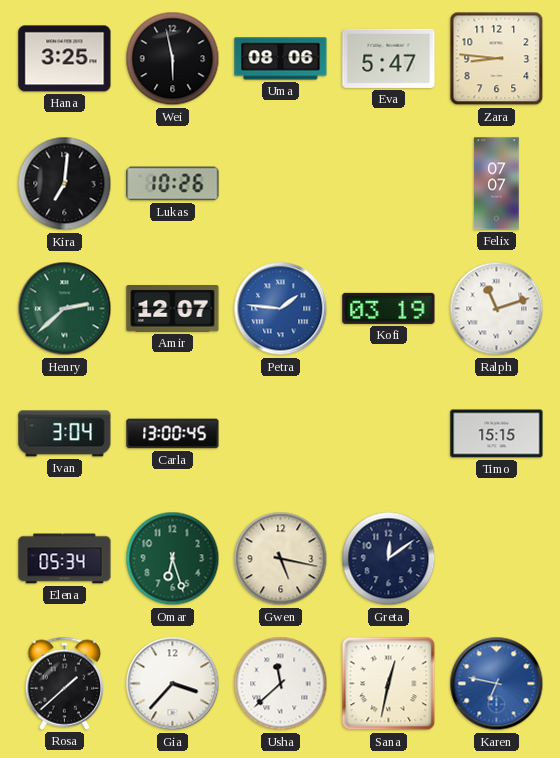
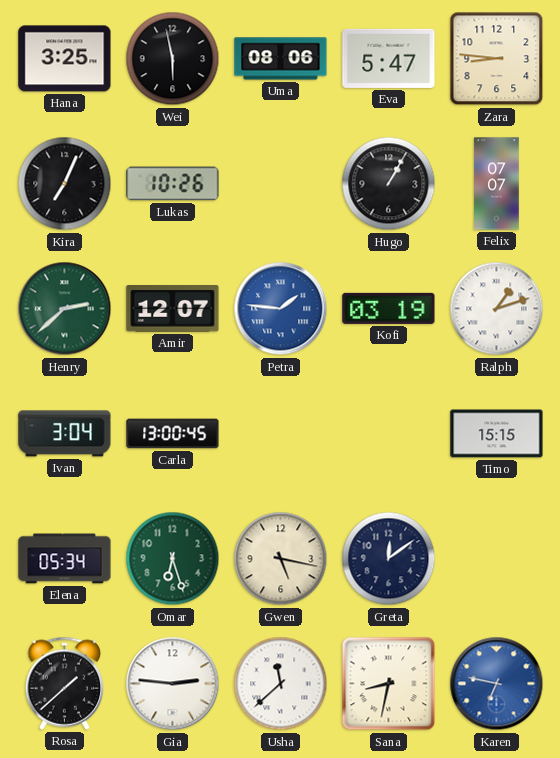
Kira: 7:01 -> 7:04
Hugo: none -> 1:05
Ralph: 11:12 -> 1:12
Gia: 3:37 -> 2:46
Sana: 12:32 -> 8:32
